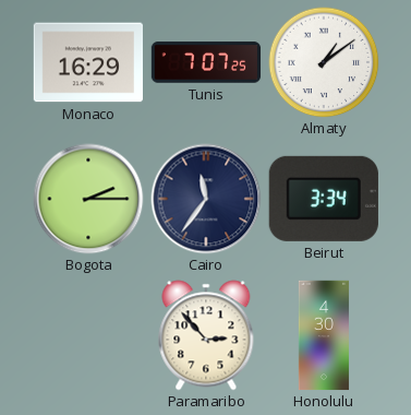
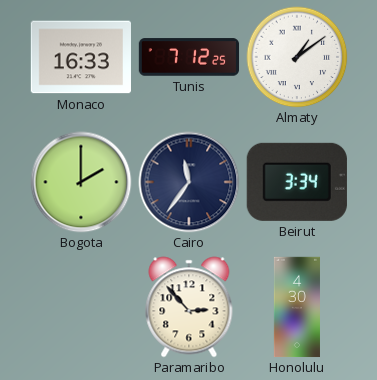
Monaco: 16:29 -> 16:33
Tunis: 7:07 -> 7:12
Bogota: 2:15 -> 2:00
